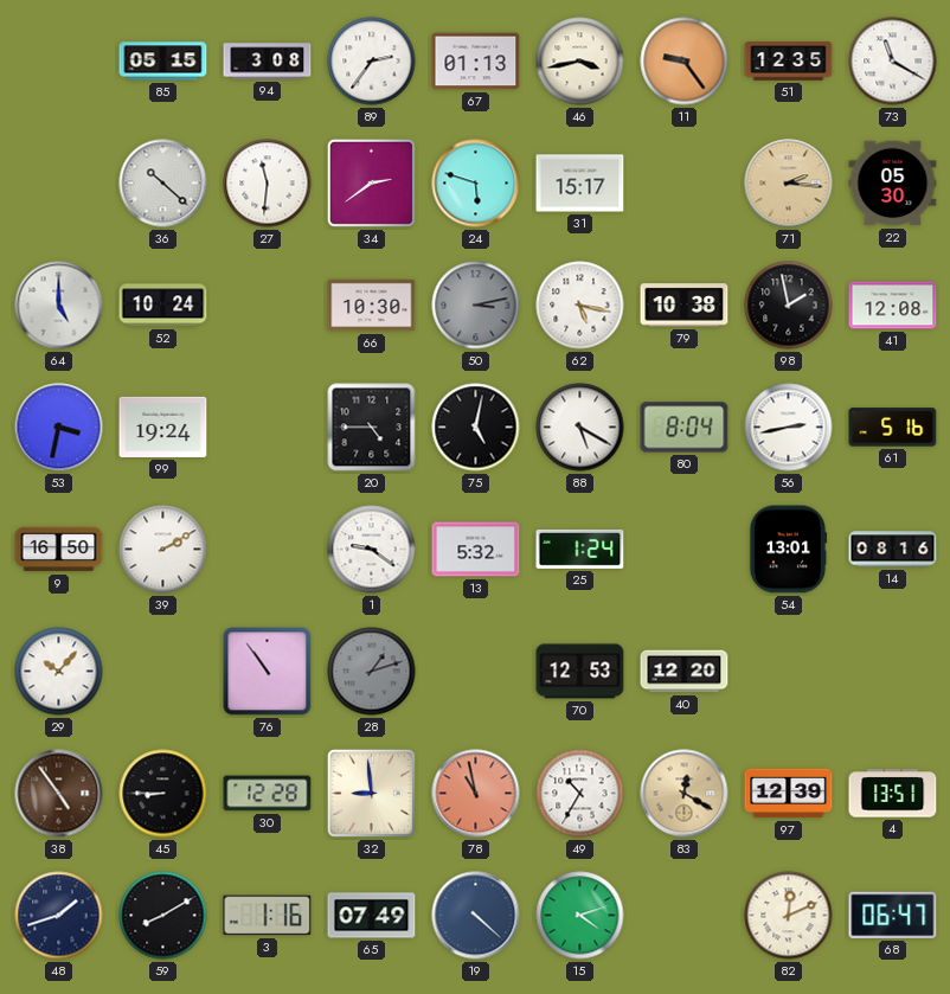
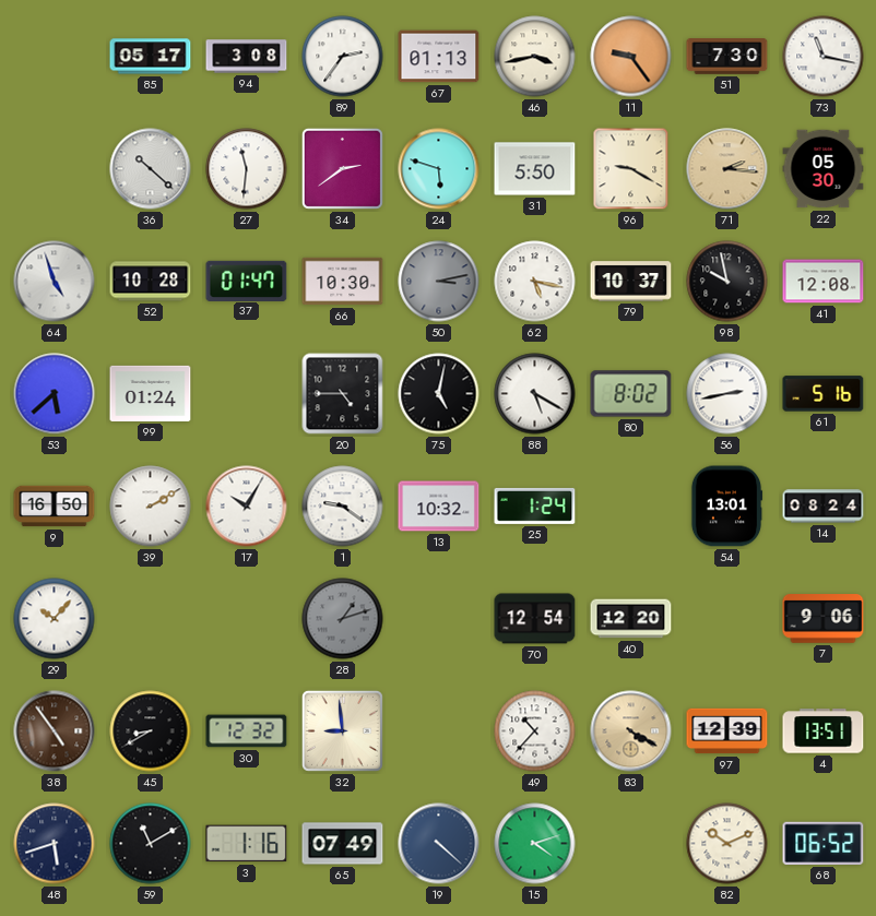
85: 05:15 -> 05:17
51: 12:35 -> 7:30
73: 11:20 -> 11:17
31: 15:17 -> 5:50
96: none -> 9:20
64: 5:00 -> 4:57
52: 10:24 -> 10:28
37: none -> 01:47
79: 10:38 -> 10:37
98: 1:58 -> 9:58
53: 3:32 -> 5:38
99: 19:24 -> 01:24
80: 8:04 -> 8:02
17: none -> 10:05
13: 5:32 -> 10:32
14: 08:16 -> 08:24
76: 10:54 -> none
70: 12:53 -> 12:54
7: none -> 9:06
45: 8:45 -> 8:40
30: 12:28 -> 12:32
78: 10:58 -> none
49: 10:35 -> 10:37
83: 12:20 -> 4:20
48: 1:42 -> 5:42
59: 8:10 -> 11:10
82: 12:11 -> 10:11
68: 06:47 -> 06:52
